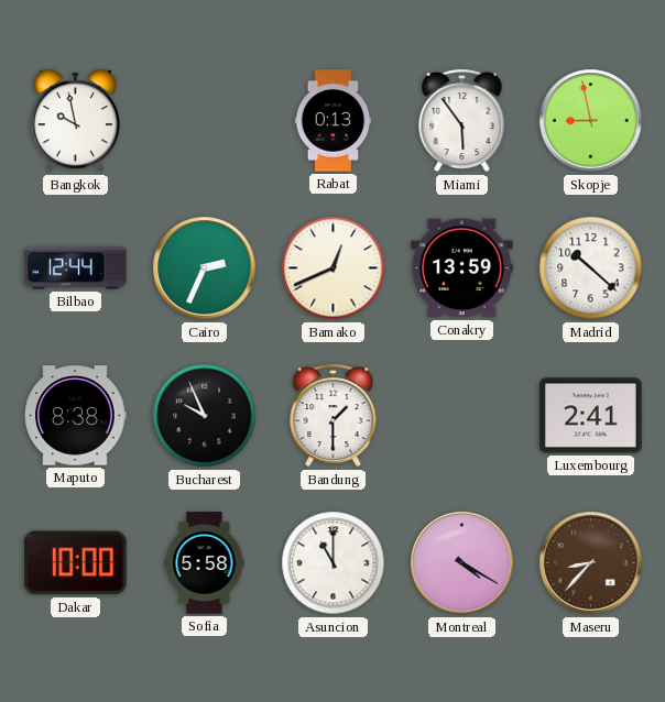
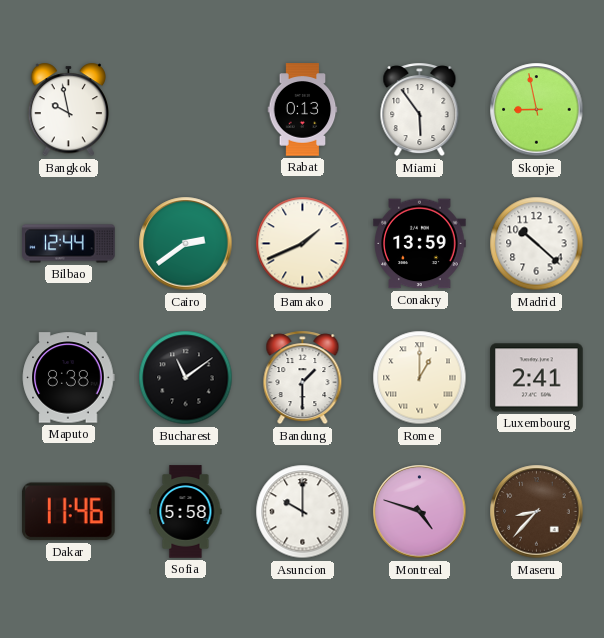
Cairo: 2:34 -> 2:39
Bamako: 12:41 -> 1:41
Bucharest: 9:56 -> 11:09
Rome: none -> 1:00
Dakar: 10:00 -> 11:46
Asuncion: 11:00 -> 10:00
Montreal: 4:20 -> 4:48
